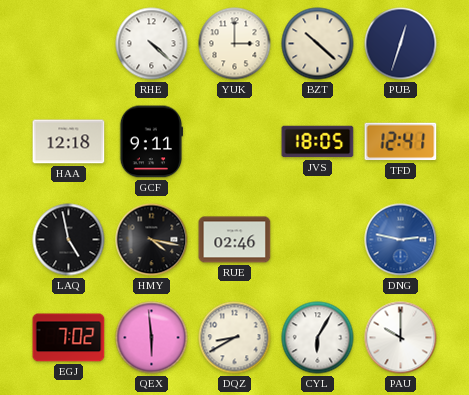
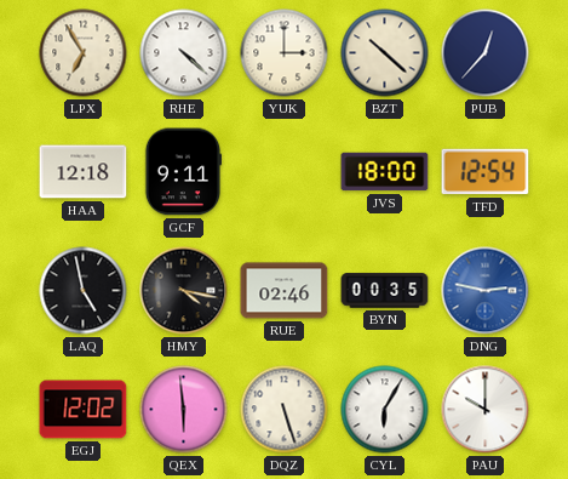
LPX: none -> 6:55
PUB: 12:33 -> 12:37
JVS: 18:05 -> 18:00
TFD: 12:41 -> 12:54
BYN: none -> 00:35
EGJ: 7:02 -> 12:02
DQZ: 8:40 -> 5:27
